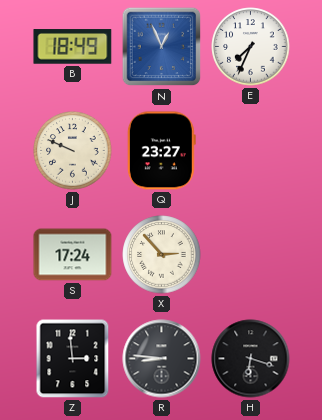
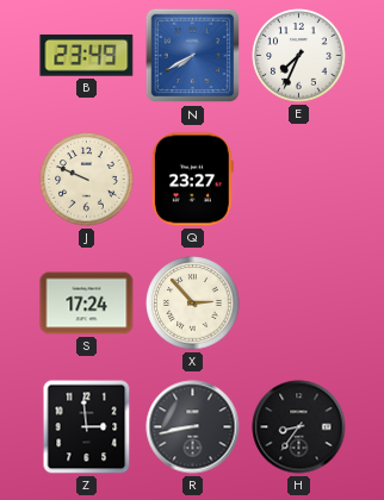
B: 18:49 -> 23:49
N: 12:56 -> 7:40
R: 8:46 -> 8:43
H: 6:18 -> 8:36
